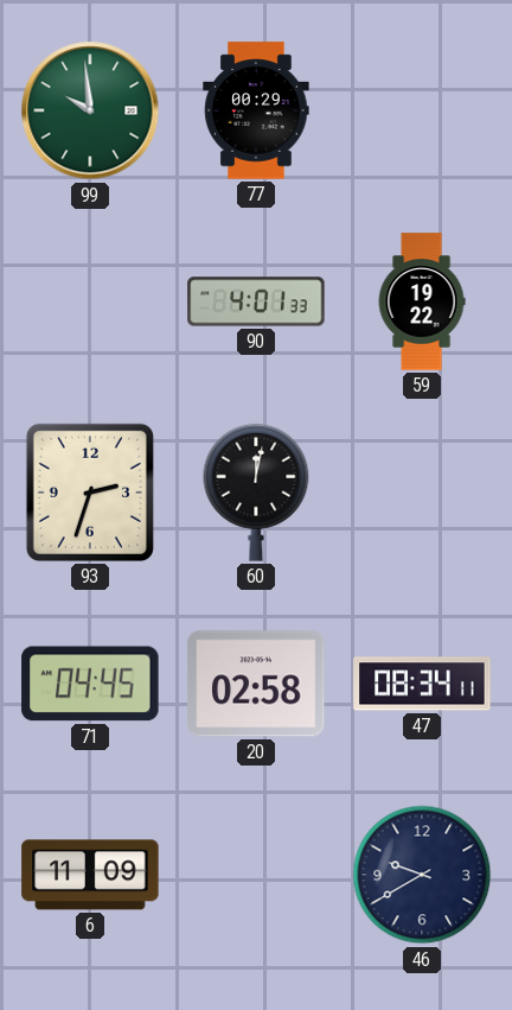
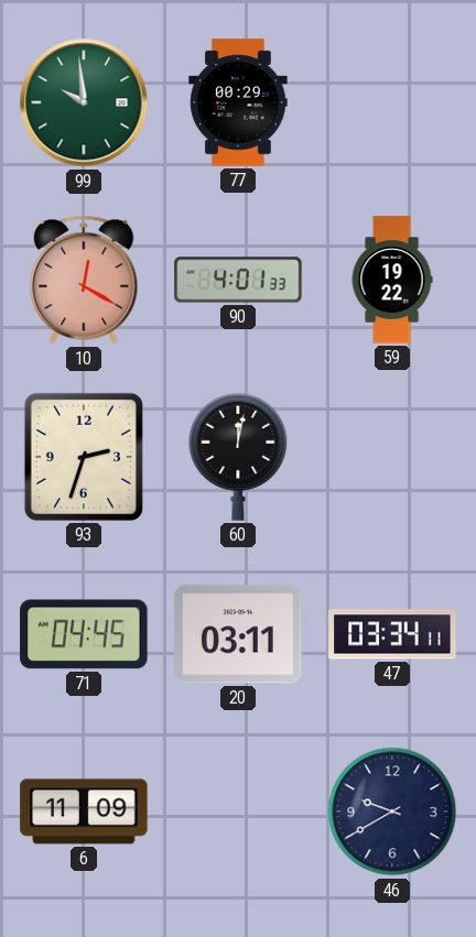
10: none -> 12:20
20: 02:58 -> 03:11
47: 08:34 -> 03:34
